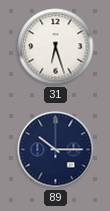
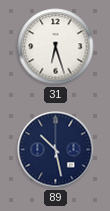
89: 10:15 -> 10:28
